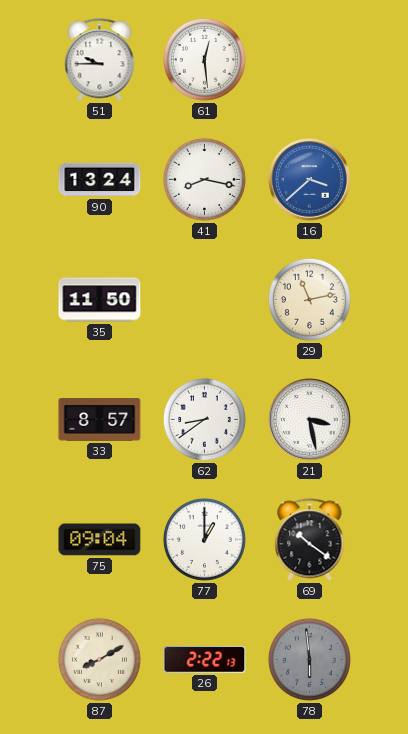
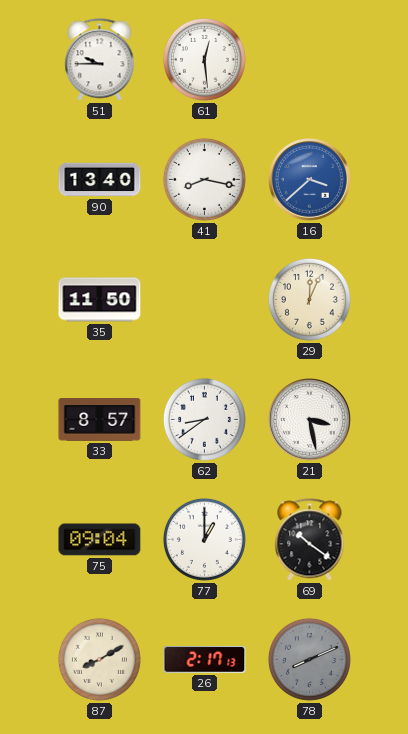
90: 13:24 -> 13:40
29: 11:13 -> 12:04
26: 2:22 -> 2:17
78: 5:59 -> 8:11
